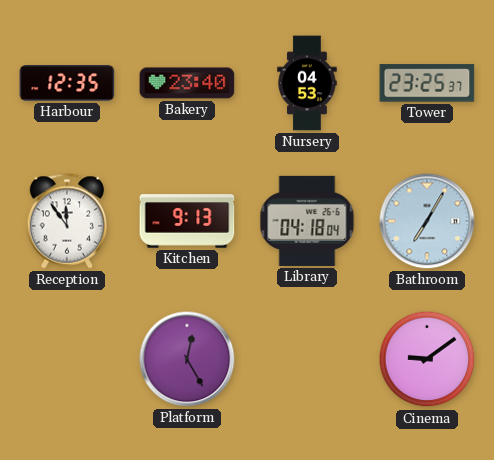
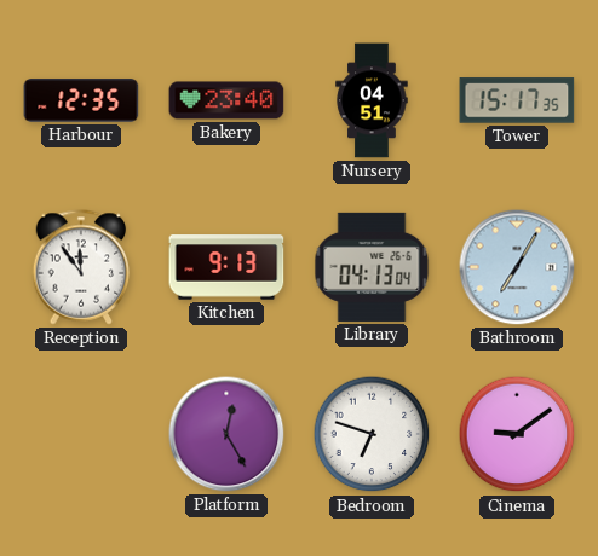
Nursery: 04:53 -> 04:51
Tower: 23:25 -> 15:17
Library: 04:18 -> 04:13
Bedroom: none -> 6:48
